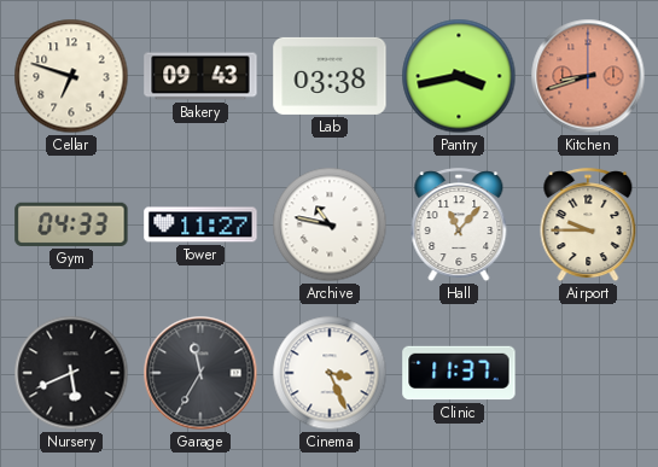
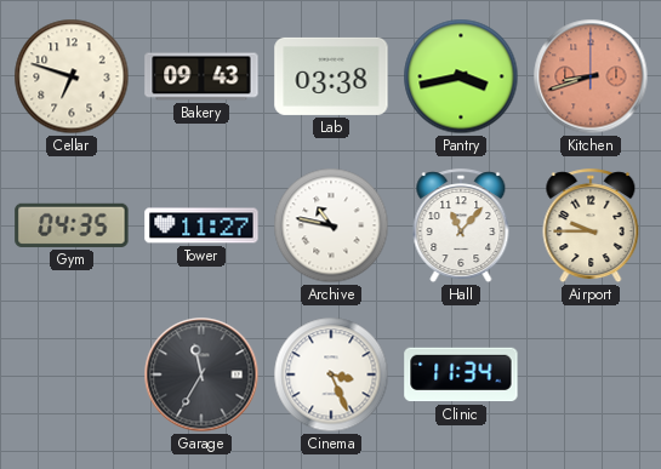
Gym: 04:33 -> 04:35
Nursery: 5:41 -> none
Clinic: 11:37 -> 11:34
